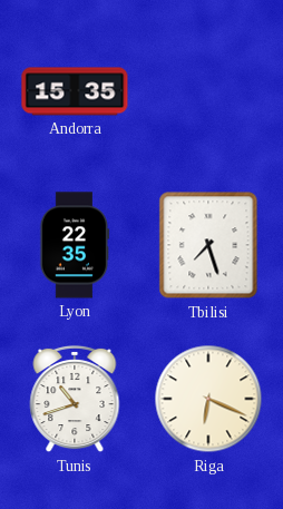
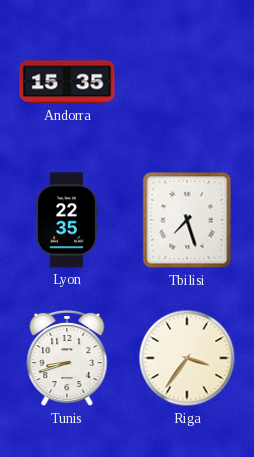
Tunis: 10:42 -> 8:42
Riga: 6:19 -> 3:36
